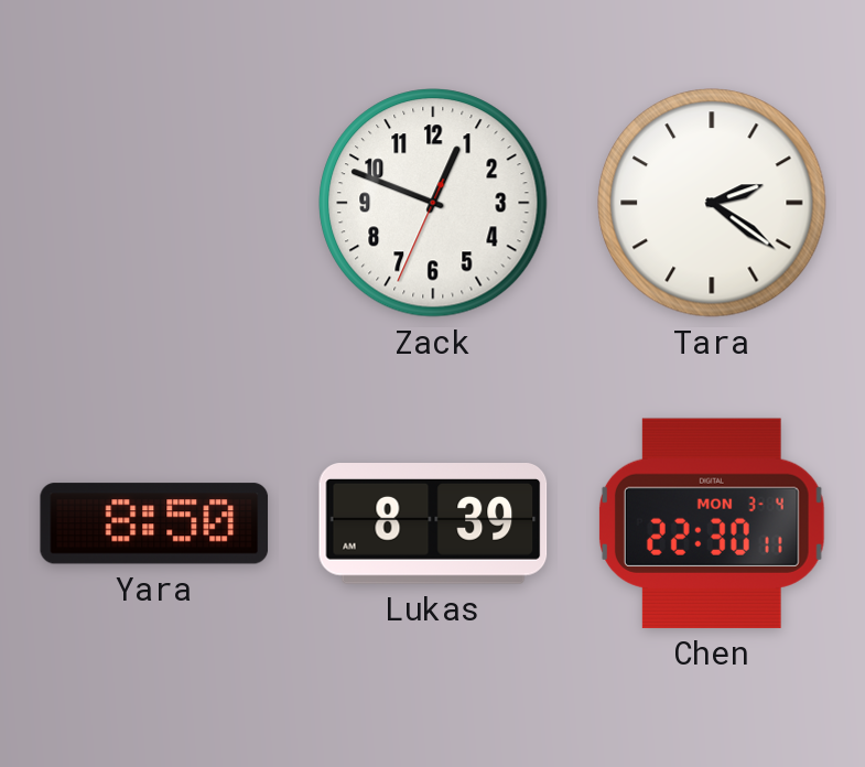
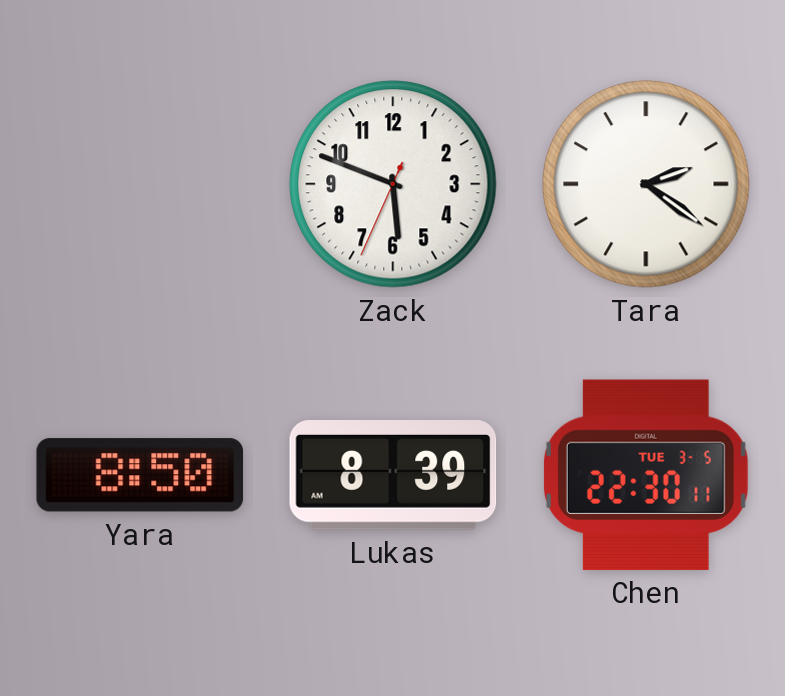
Zack: 12:48 -> 5:48
Chen date: MON 3-4 -> TUE 3-5
